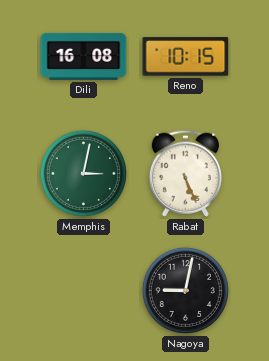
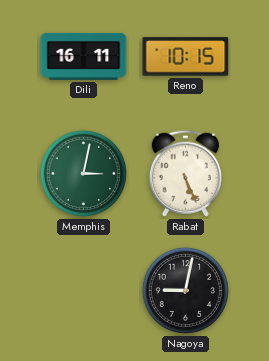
Dili: 16:08 -> 16:11
